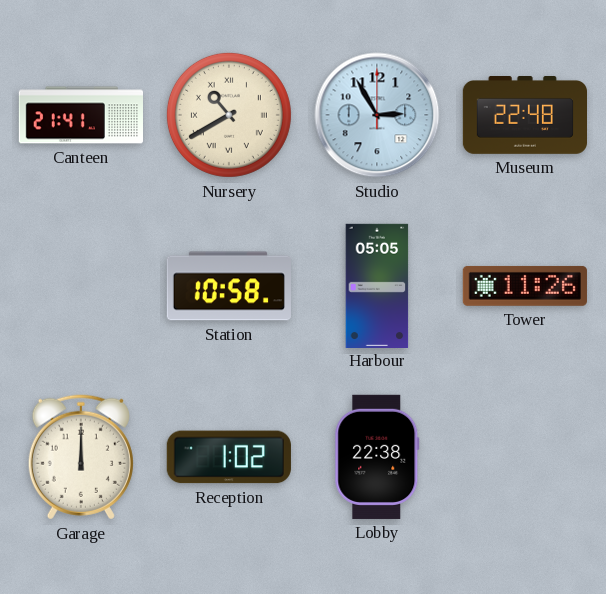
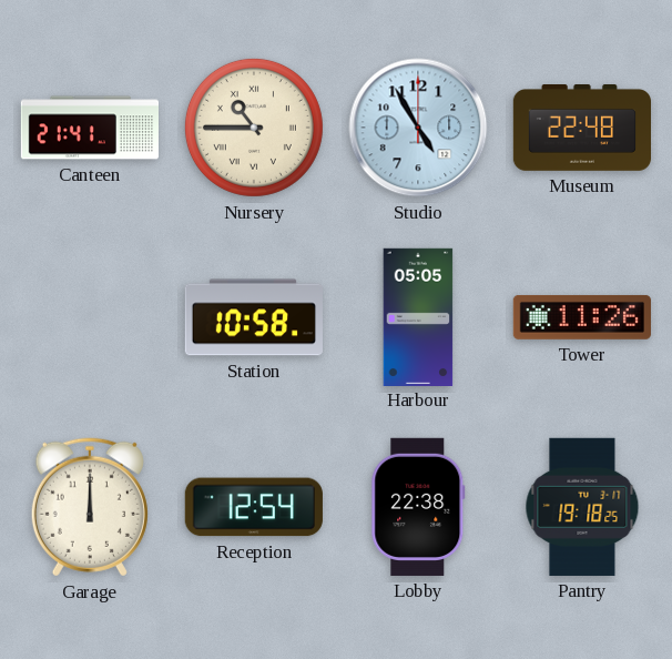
Nursery: 10:40 -> 10:45
Studio: 2:55 -> 4:55
Reception: 1:02 -> 12:54
Pantry: none -> 19:18
